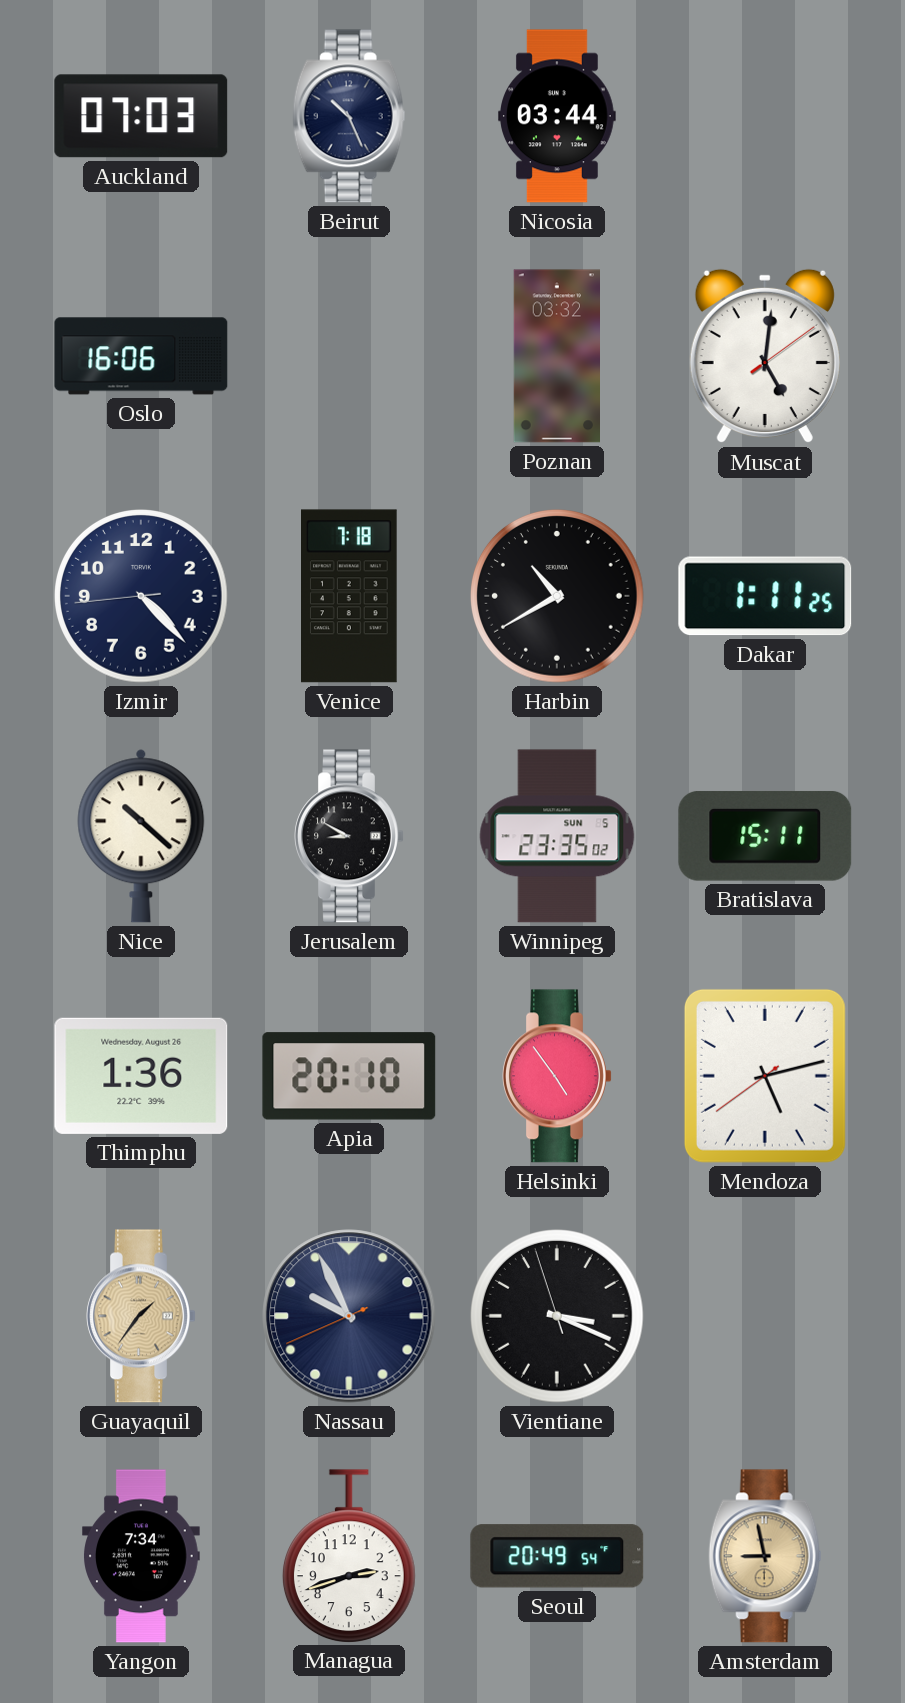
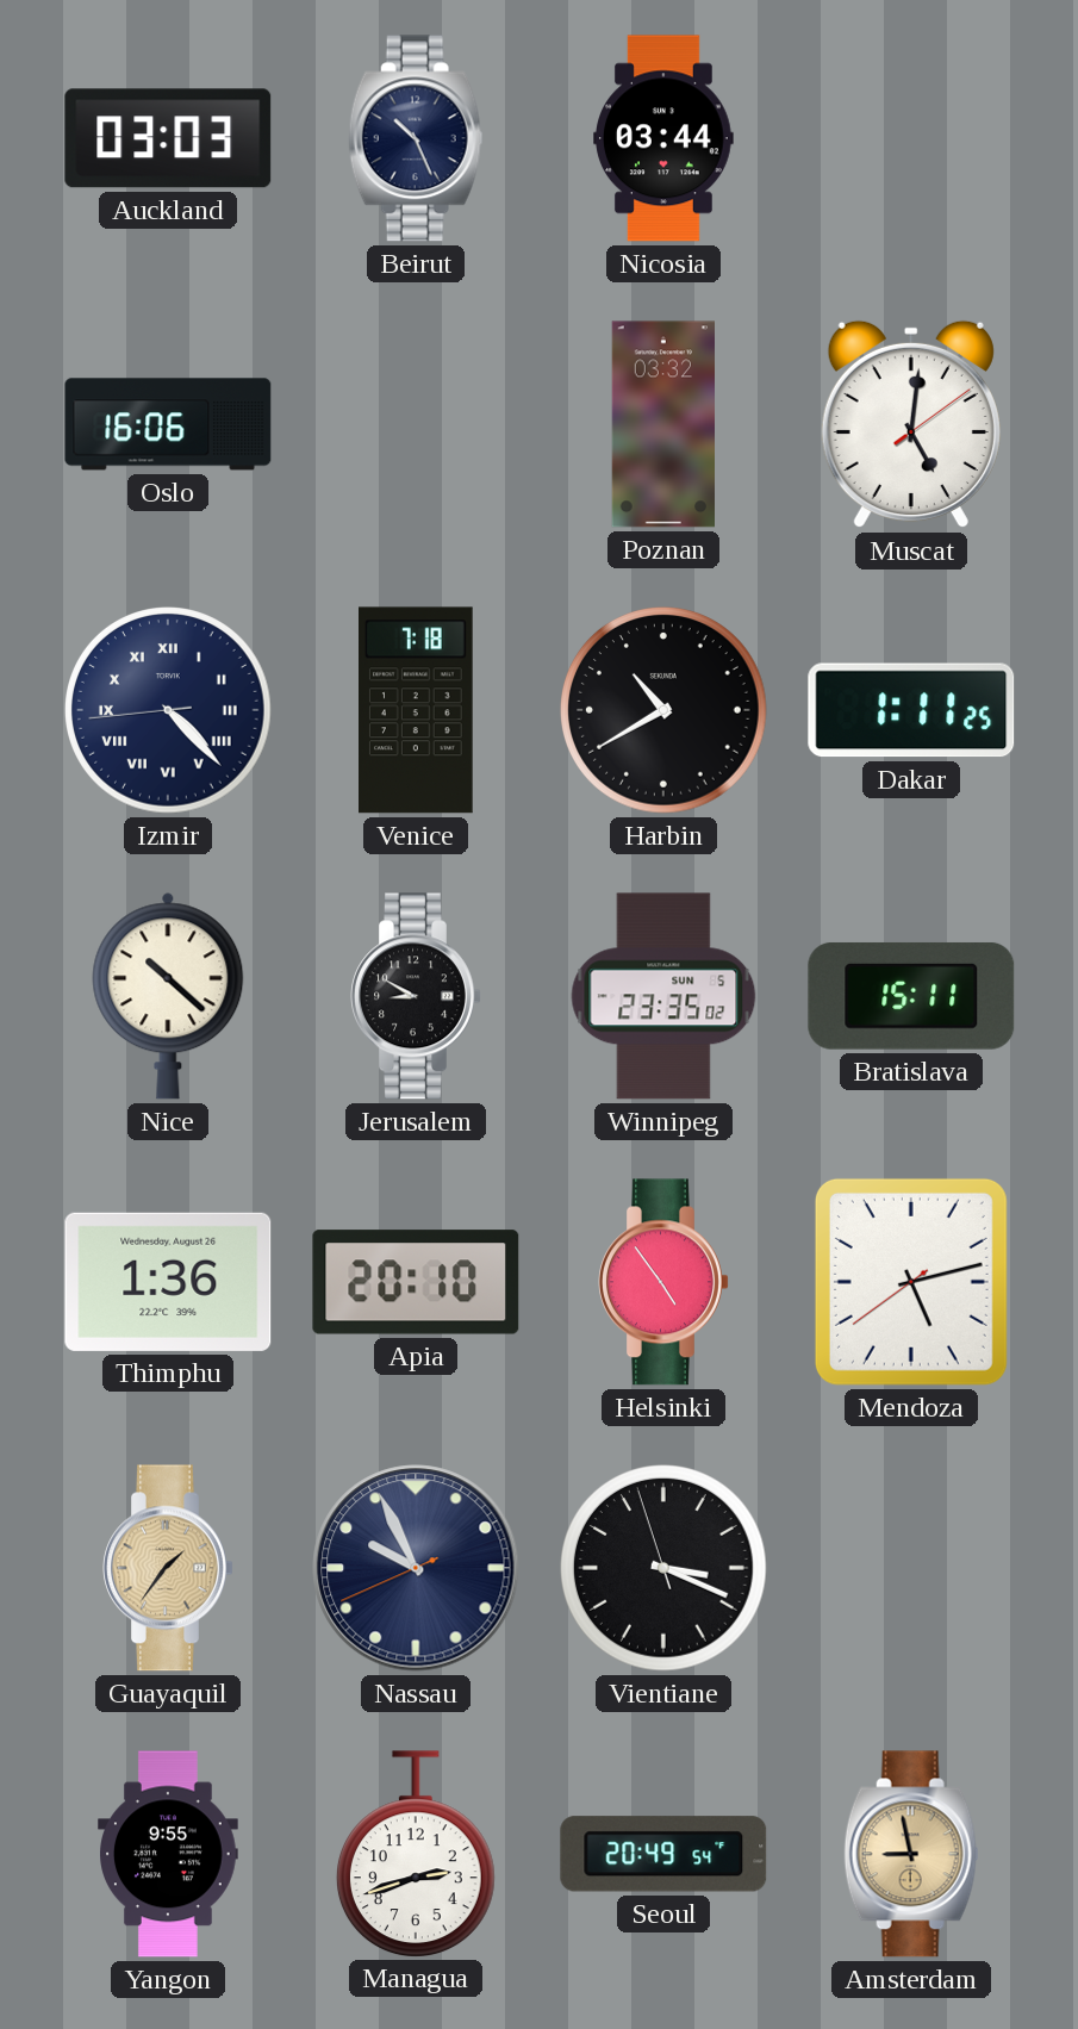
Auckland: 07:03 -> 03:03
Izmir numerals: Arabic -> Roman
Yangon: 7:34 -> 9:55
